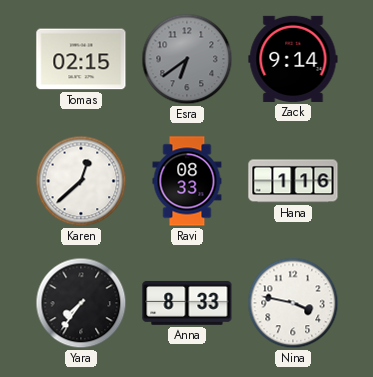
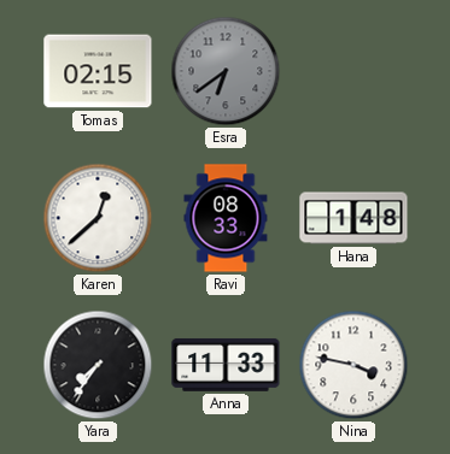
Zack: 9:14 -> none
Hana: 1:16 -> 1:48
Anna: 8:33 -> 11:33
